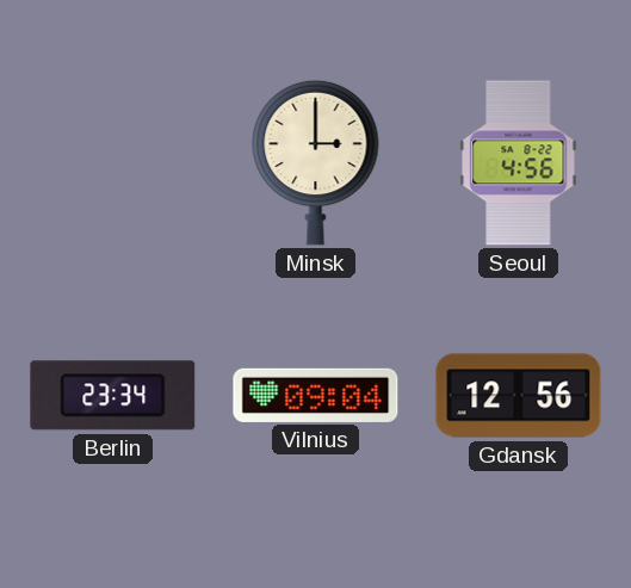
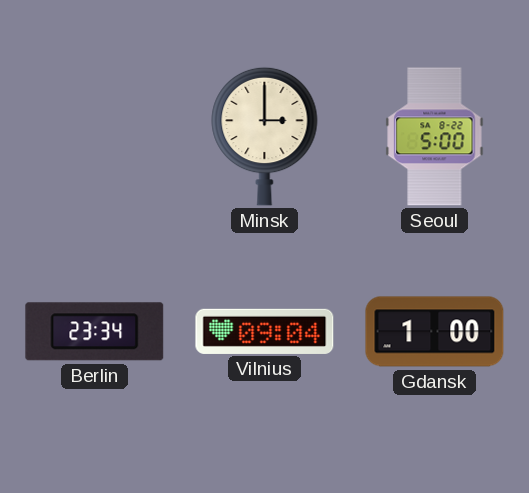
Seoul: 4:56 -> 5:00
Gdansk: 12:56 -> 1:00
